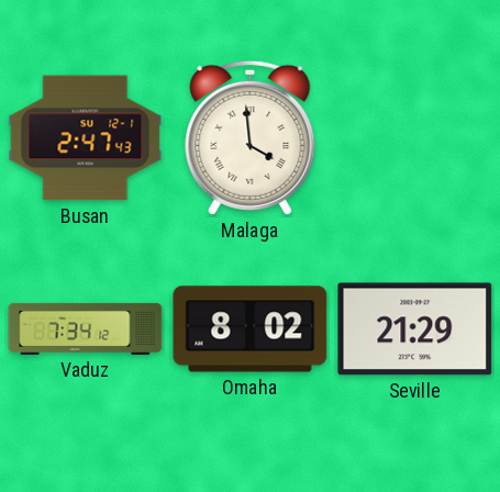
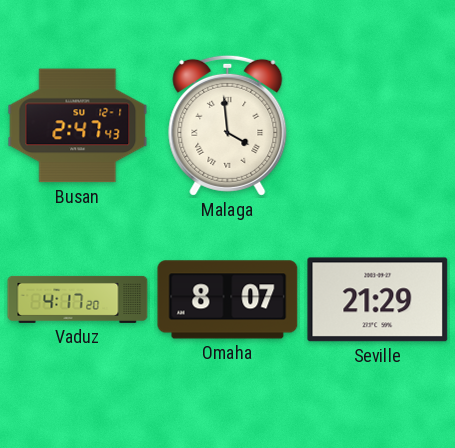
Vaduz: 7:34 -> 4:17
Omaha: 8:02 -> 8:07
